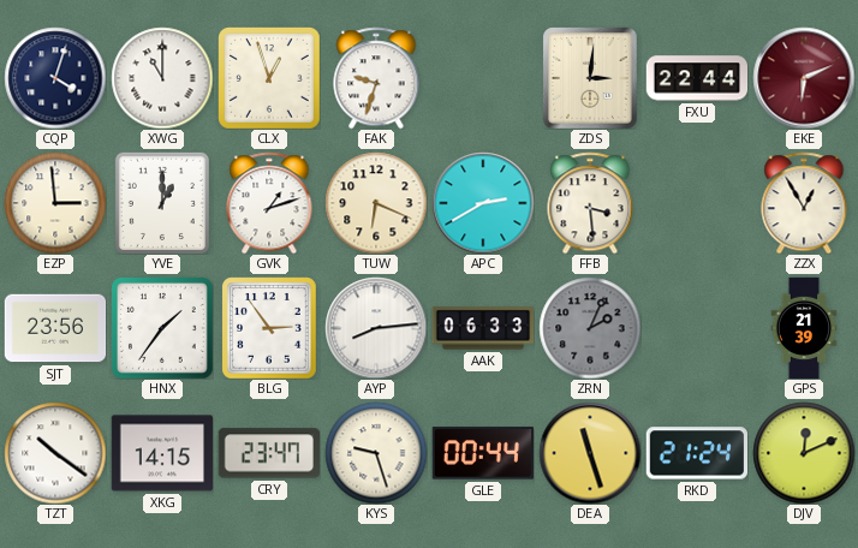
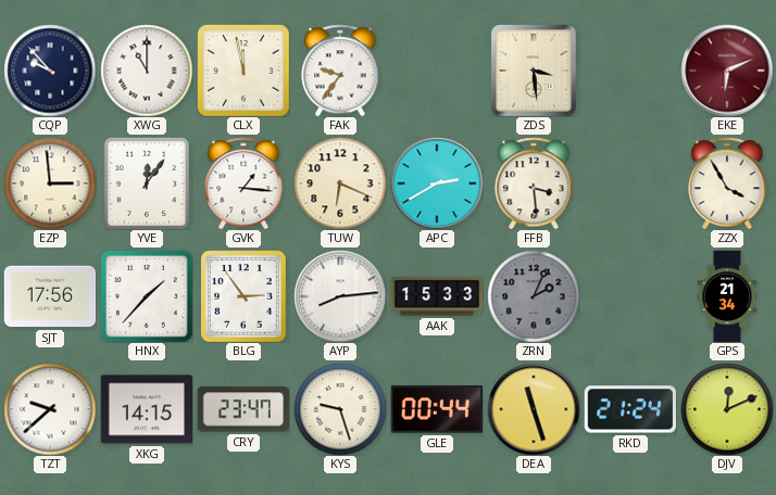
CQP: 4:03 -> 9:53
CLX: 12:57 -> 11:58
FAK: 9:33 -> 9:36
ZDS: 3:01 -> 3:29
FXU: 22:44 -> none
YVE: 1:00 -> 12:06
GVK: 1:12 -> 1:16
ZZX: 12:55 -> 3:55
SJT: 23:56 -> 17:56
HNX: 1:36 -> 1:37
AAK: 06:33 -> 15:33
GPS: 21:39 -> 21:34
TZT: 10:21 -> 9:38
